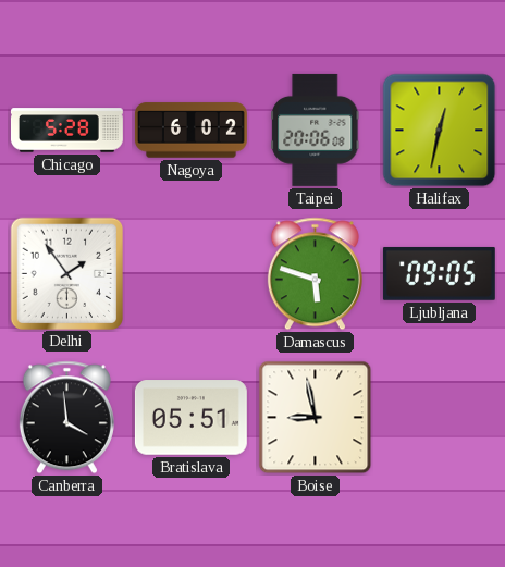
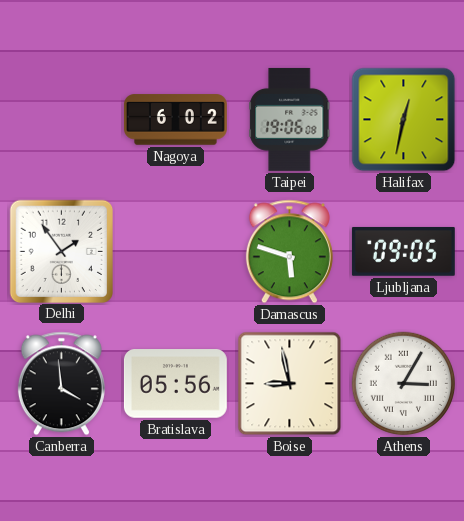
Chicago: 5:28 -> none
Taipei: 20:06 -> 19:06
Bratislava: 05:51 -> 05:56
Athens: none -> 3:05
